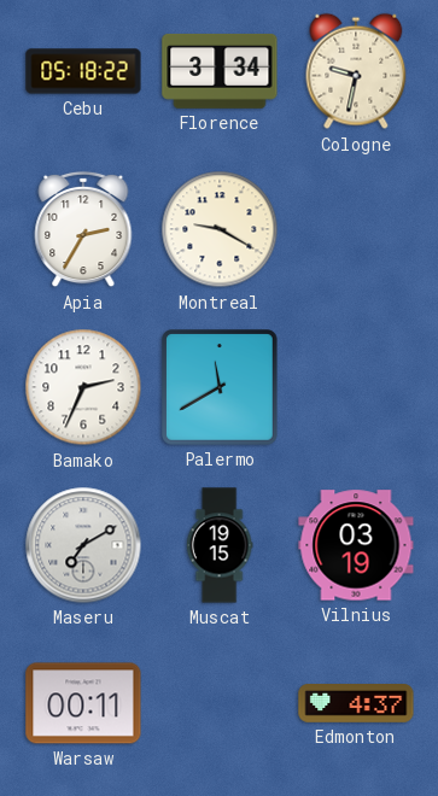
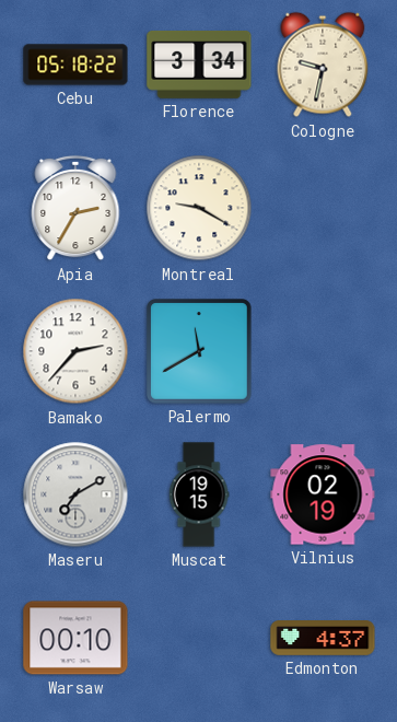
Bamako: 2:34 -> 2:37
Vilnius: 03:19 -> 02:19
Warsaw: 00:11 -> 00:10
